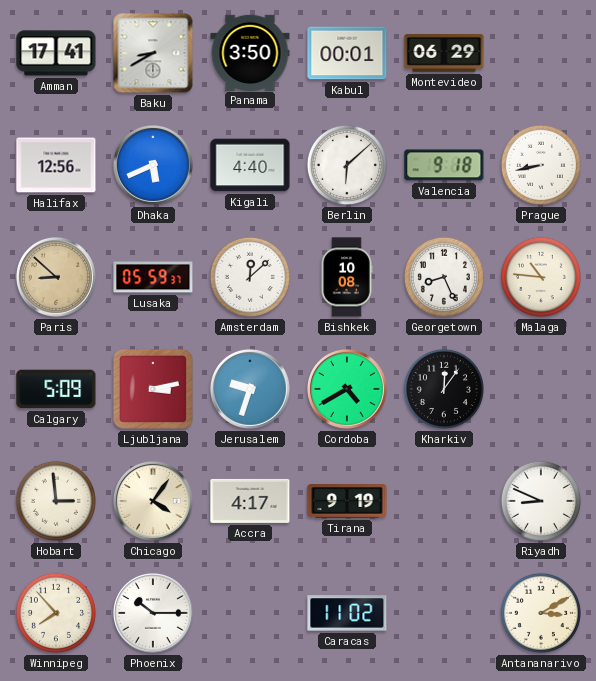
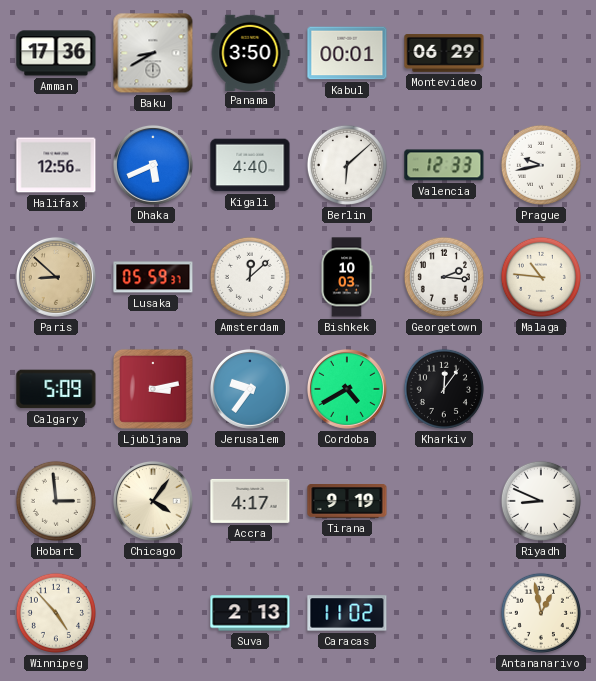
Amman: 17:41 -> 17:36
Valencia: 9:18 -> 12:33
Prague: 8:43 -> 9:43
Bishkek: 10:08 -> 10:03
Georgetown: 8:26 -> 2:16
Jerusalem: 9:33 -> 9:36
Winnipeg: 7:53 -> 4:53
Phoenix: 10:15 -> none
Suva: none -> 2:13
Antananarivo: 3:10 -> 12:58
